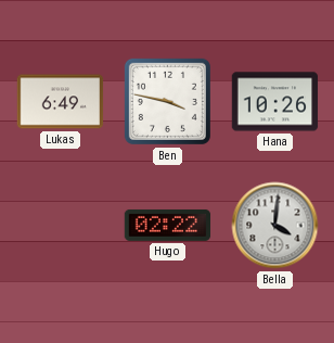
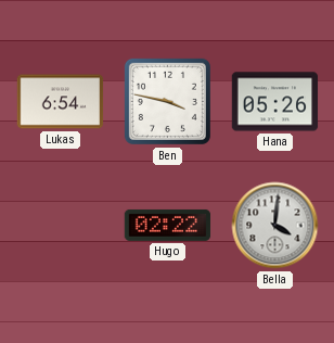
Lukas: 6:49 -> 6:54
Hana: 10:26 -> 05:26
